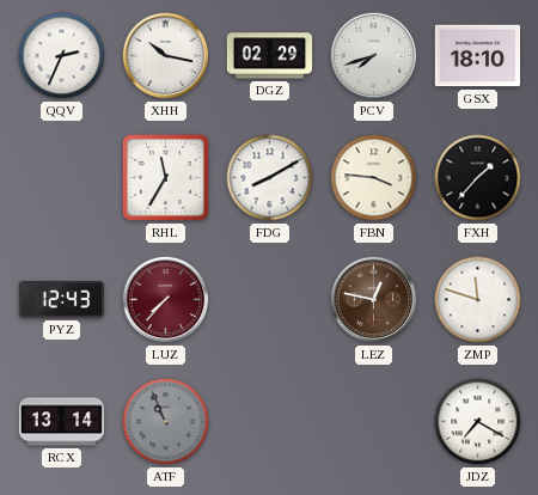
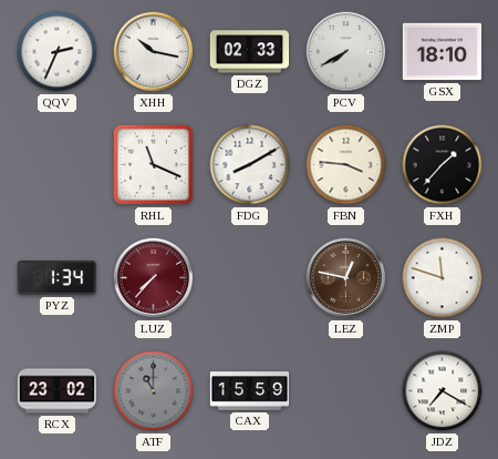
DGZ: 02:29 -> 02:33
PCV: 7:42 -> 7:40
RHL: 11:35 -> 11:19
PYZ: 12:43 -> 1:34
RCX: 13:14 -> 23:02
ATF: 10:56 -> 11:00
CAX: none -> 15:59
